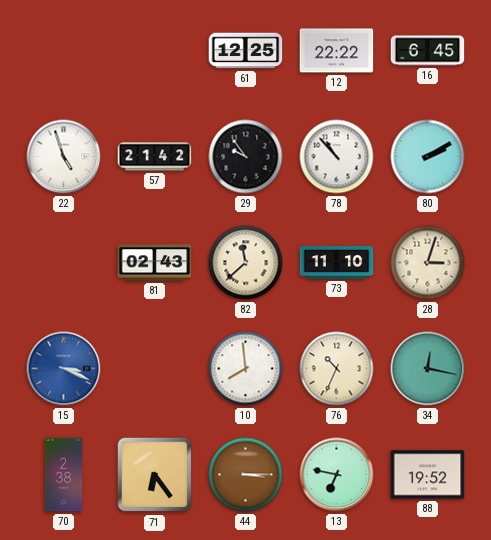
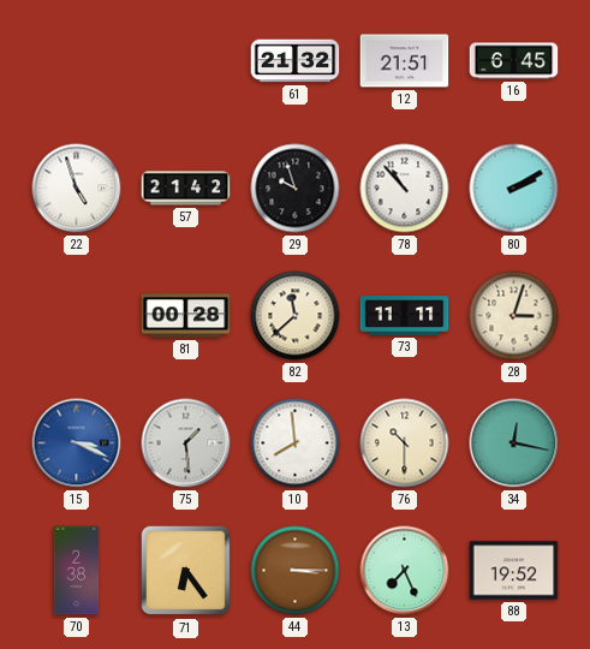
61: 12:25 -> 21:32
12: 22:22 -> 21:51
29: 9:54 -> 9:57
81: 02:43 -> 00:28
73: 11:10 -> 11:11
75: none -> 1:29
76: 10:34 -> 10:30
13: 6:47 -> 7:26
